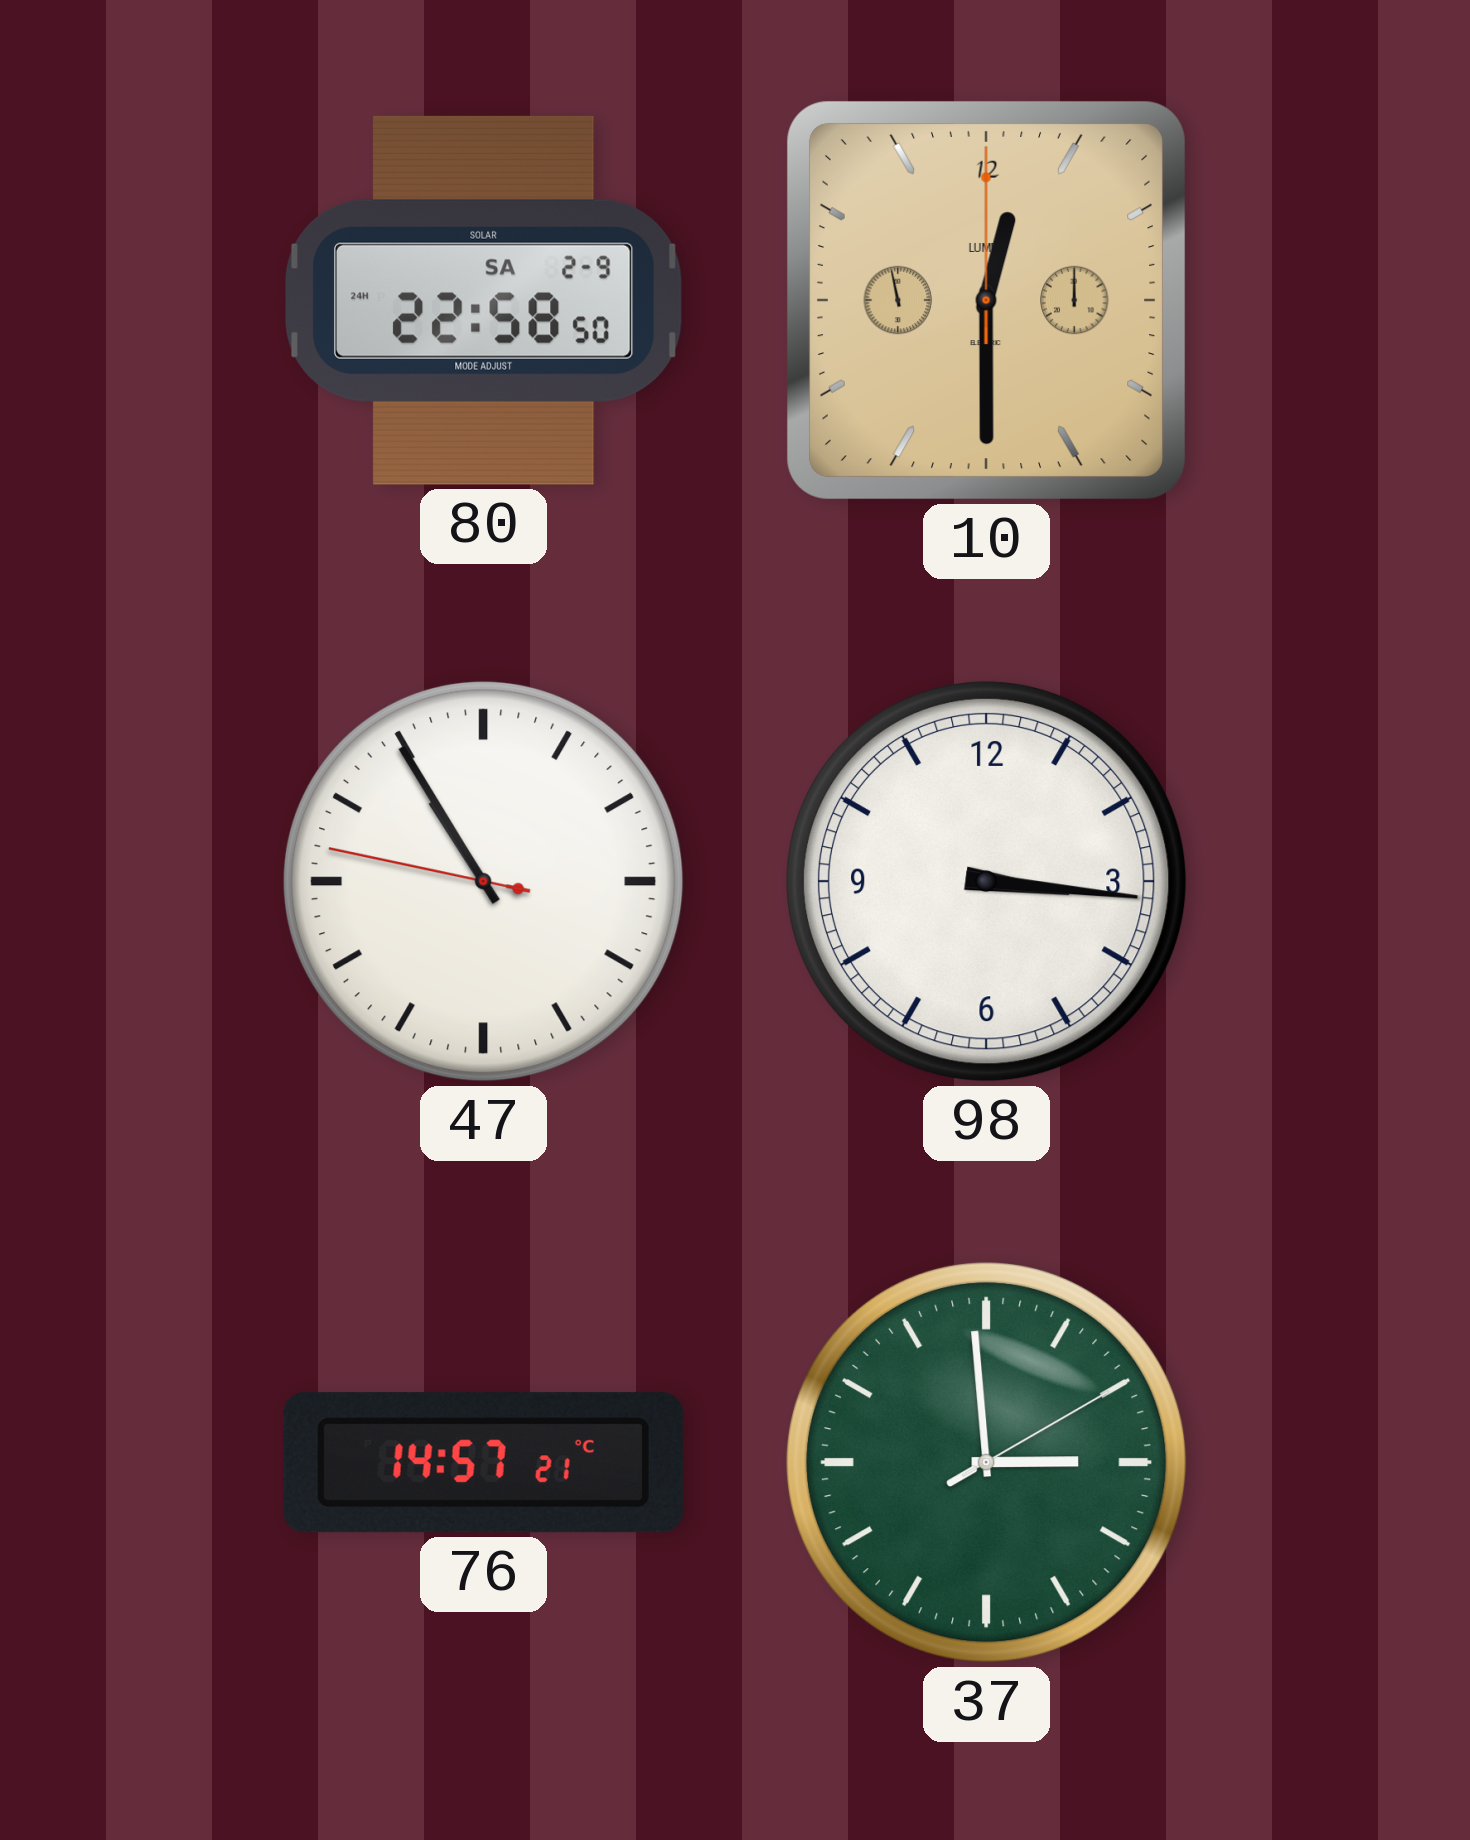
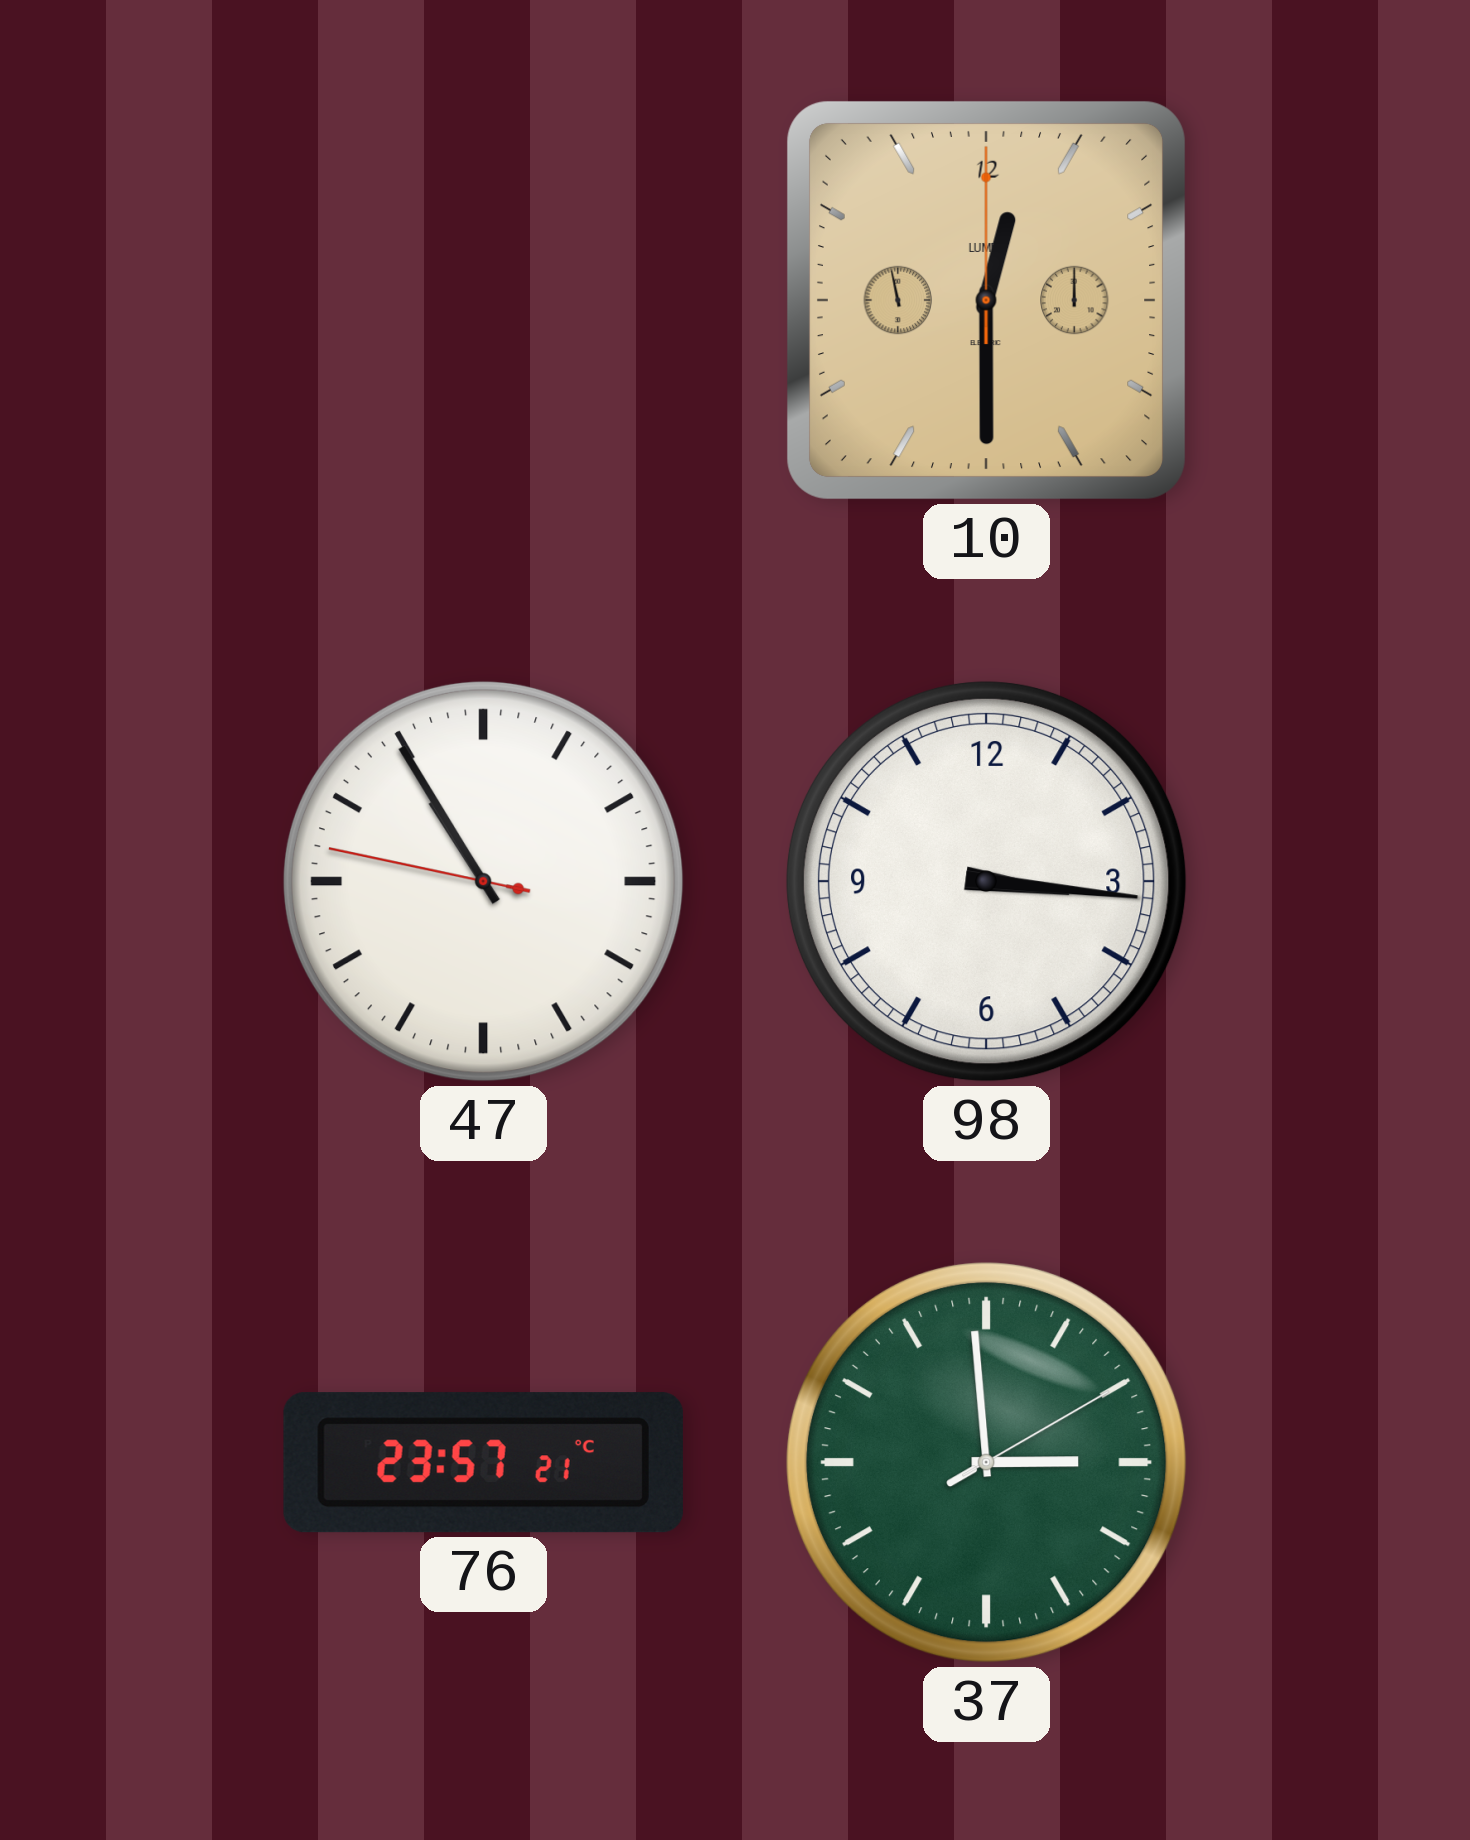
80: 22:58 -> none
76: 14:57 -> 23:57
